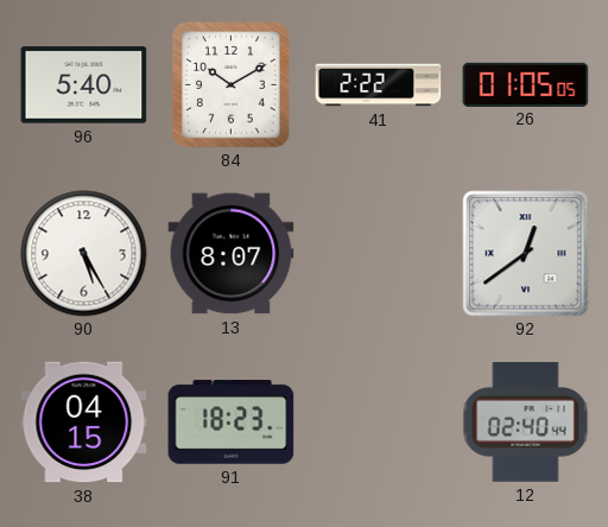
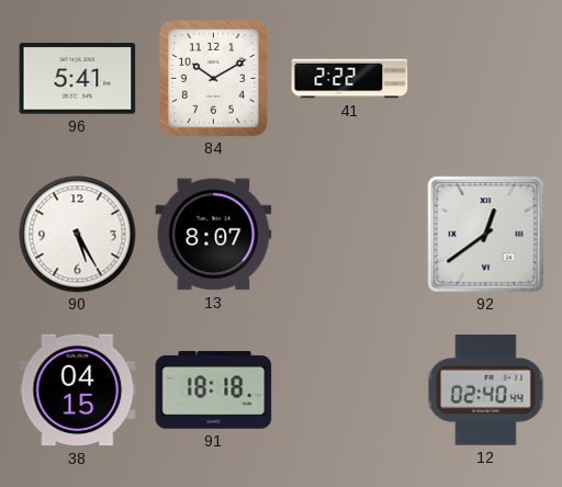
96: 5:40 -> 5:41
26: 01:05 -> none
91: 18:23 -> 18:18
